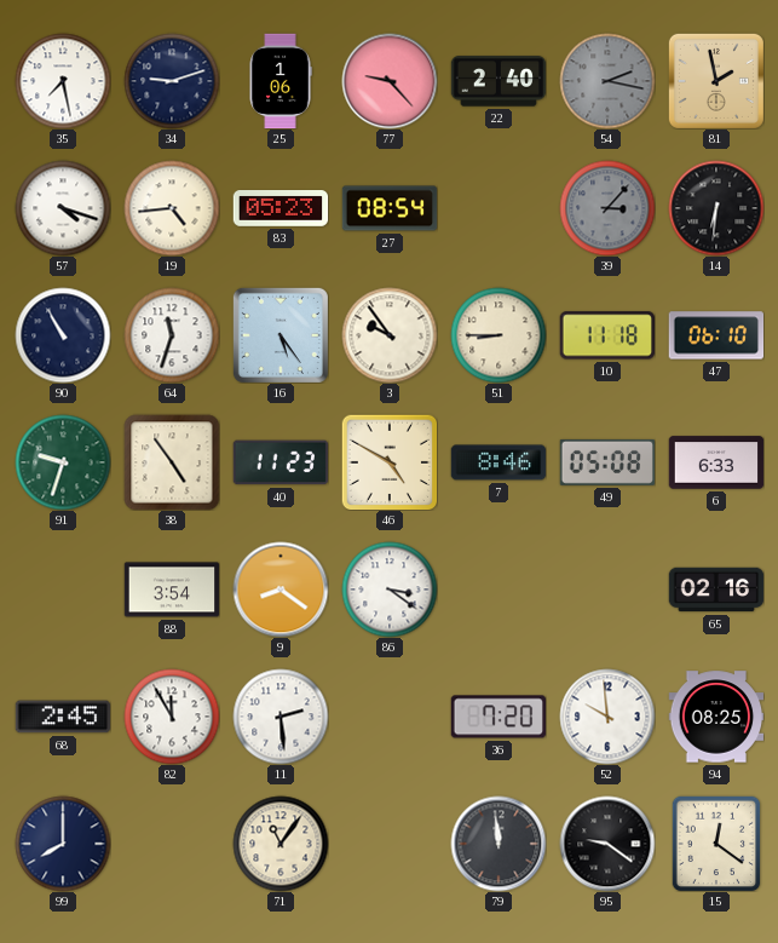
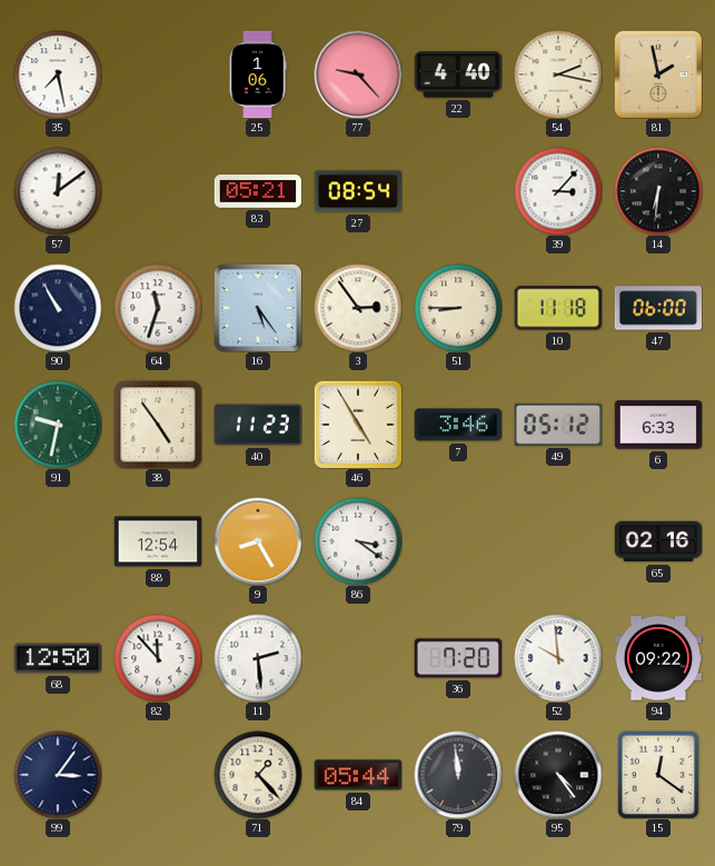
34: 9:12 -> none
22: 2:40 -> 4:40
54 dial: grey -> cream
57: 4:18 -> 12:09
19: 4:44 -> none
83: 05:23 -> 05:21
39 dial: grey -> white
3: 9:54 -> 2:54
47: 06:10 -> 06:00
91: 9:33 -> 9:32
46: 4:50 -> 4:55
7: 8:46 -> 3:46
49: 05:08 -> 05:12
88: 3:54 -> 12:54
9: 8:21 -> 8:25
68: 2:45 -> 12:50
82: 11:55 -> 11:53
94: 08:25 -> 09:22
99: 8:00 -> 3:06
71: 11:06 -> 1:23
84: none -> 05:44
95: 9:21 -> 4:24
